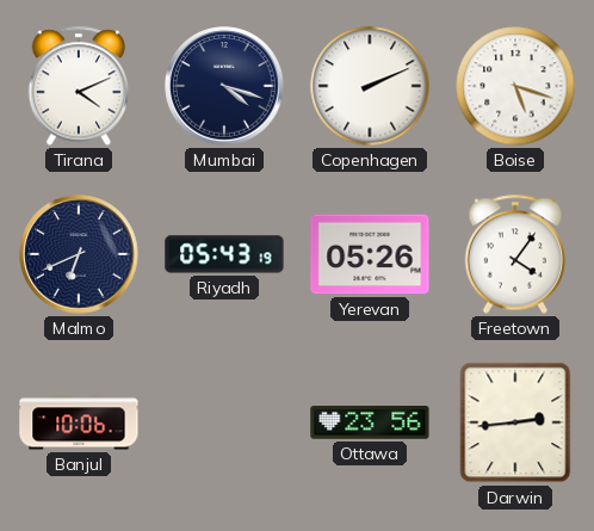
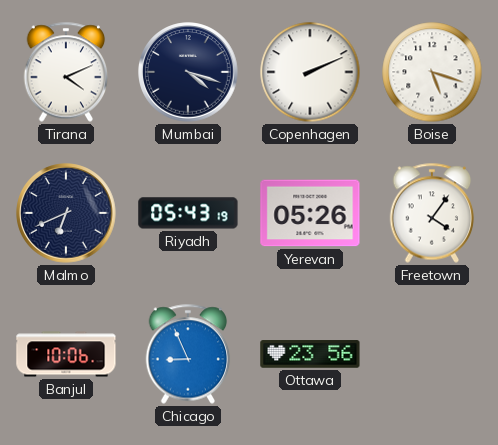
Chicago: none -> 8:56
Darwin: 2:44 -> none
